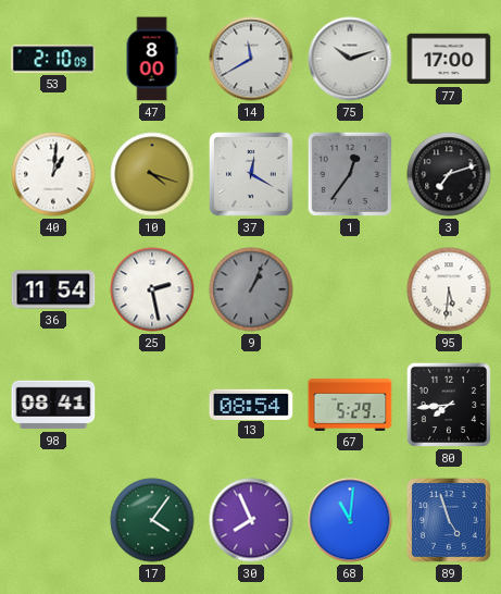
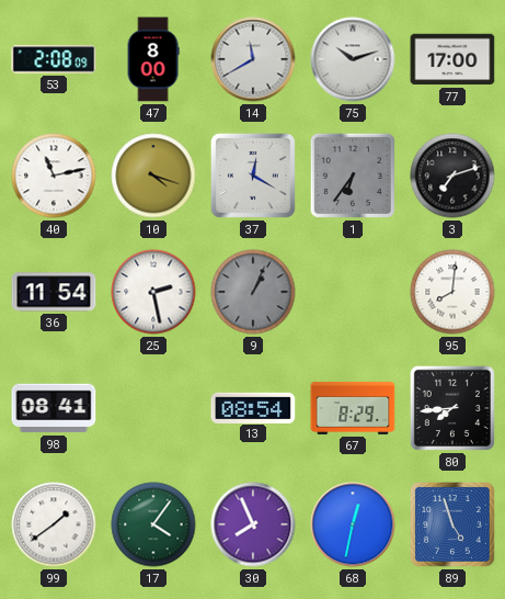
53: 2:10 -> 2:08
40: 1:01 -> 11:13
1: 12:36 -> 6:36
95: 5:31 -> 8:01
67: 5:29 -> 8:29
99: none -> 1:39
68: 11:01 -> 12:32
